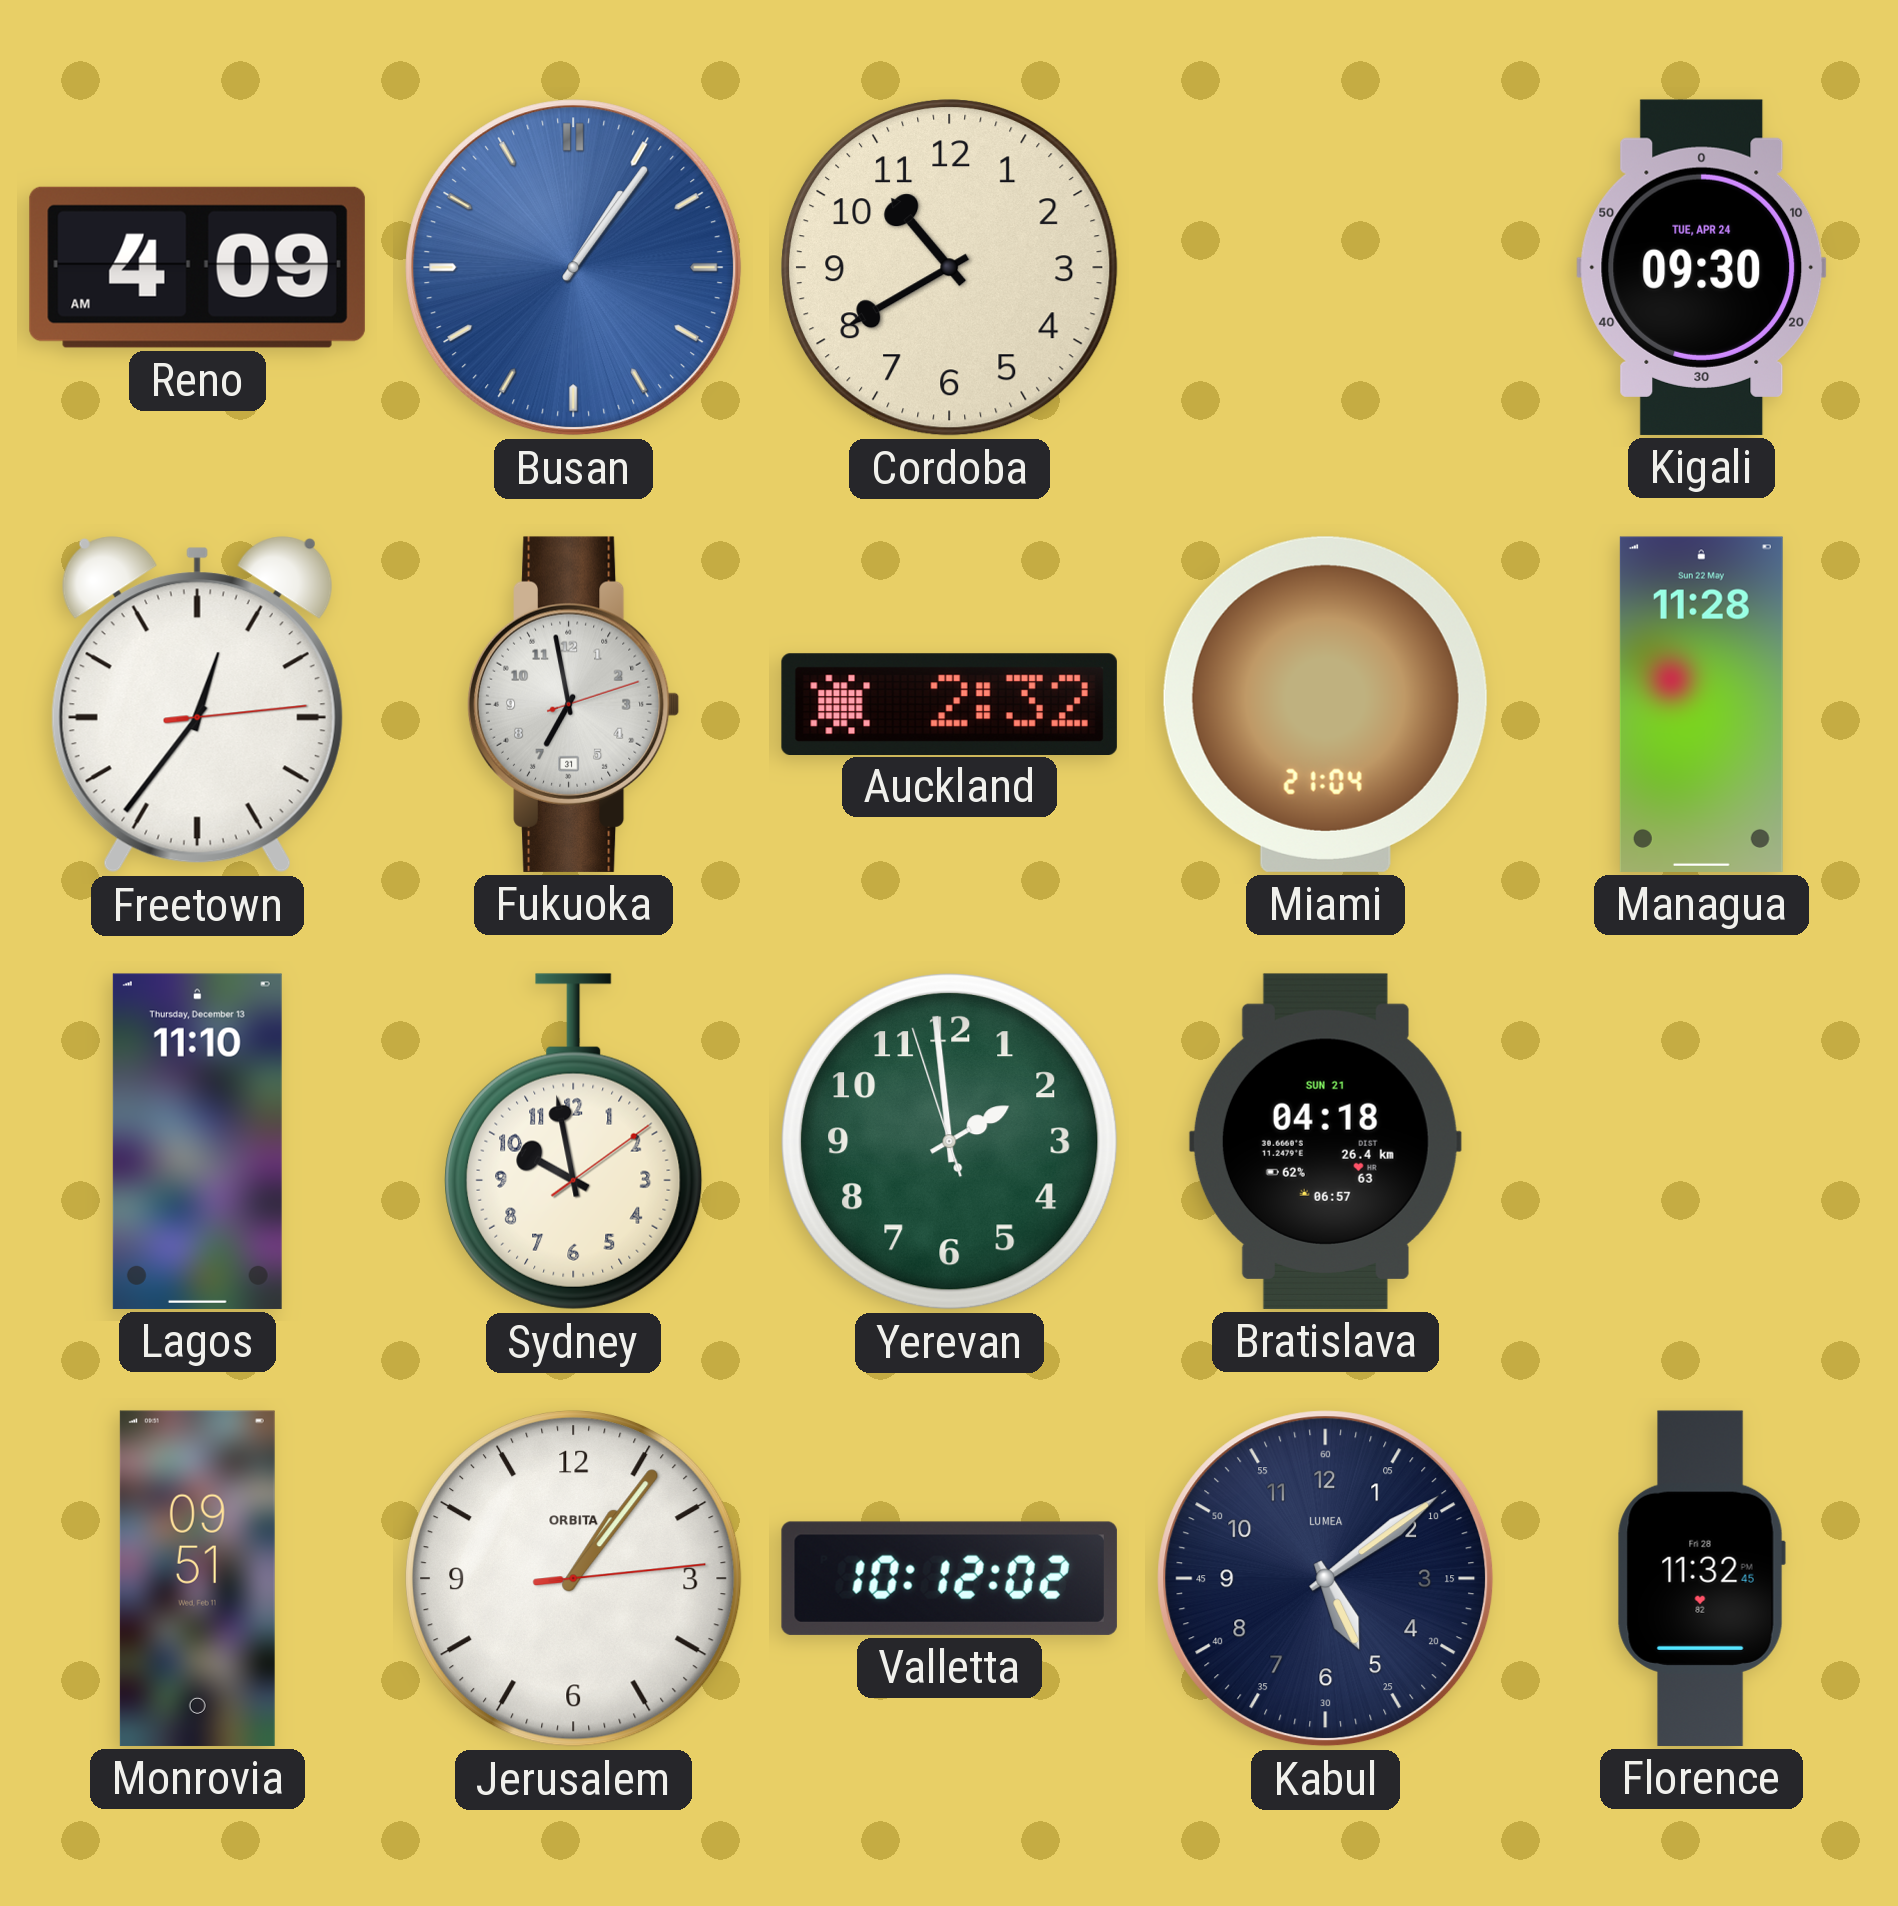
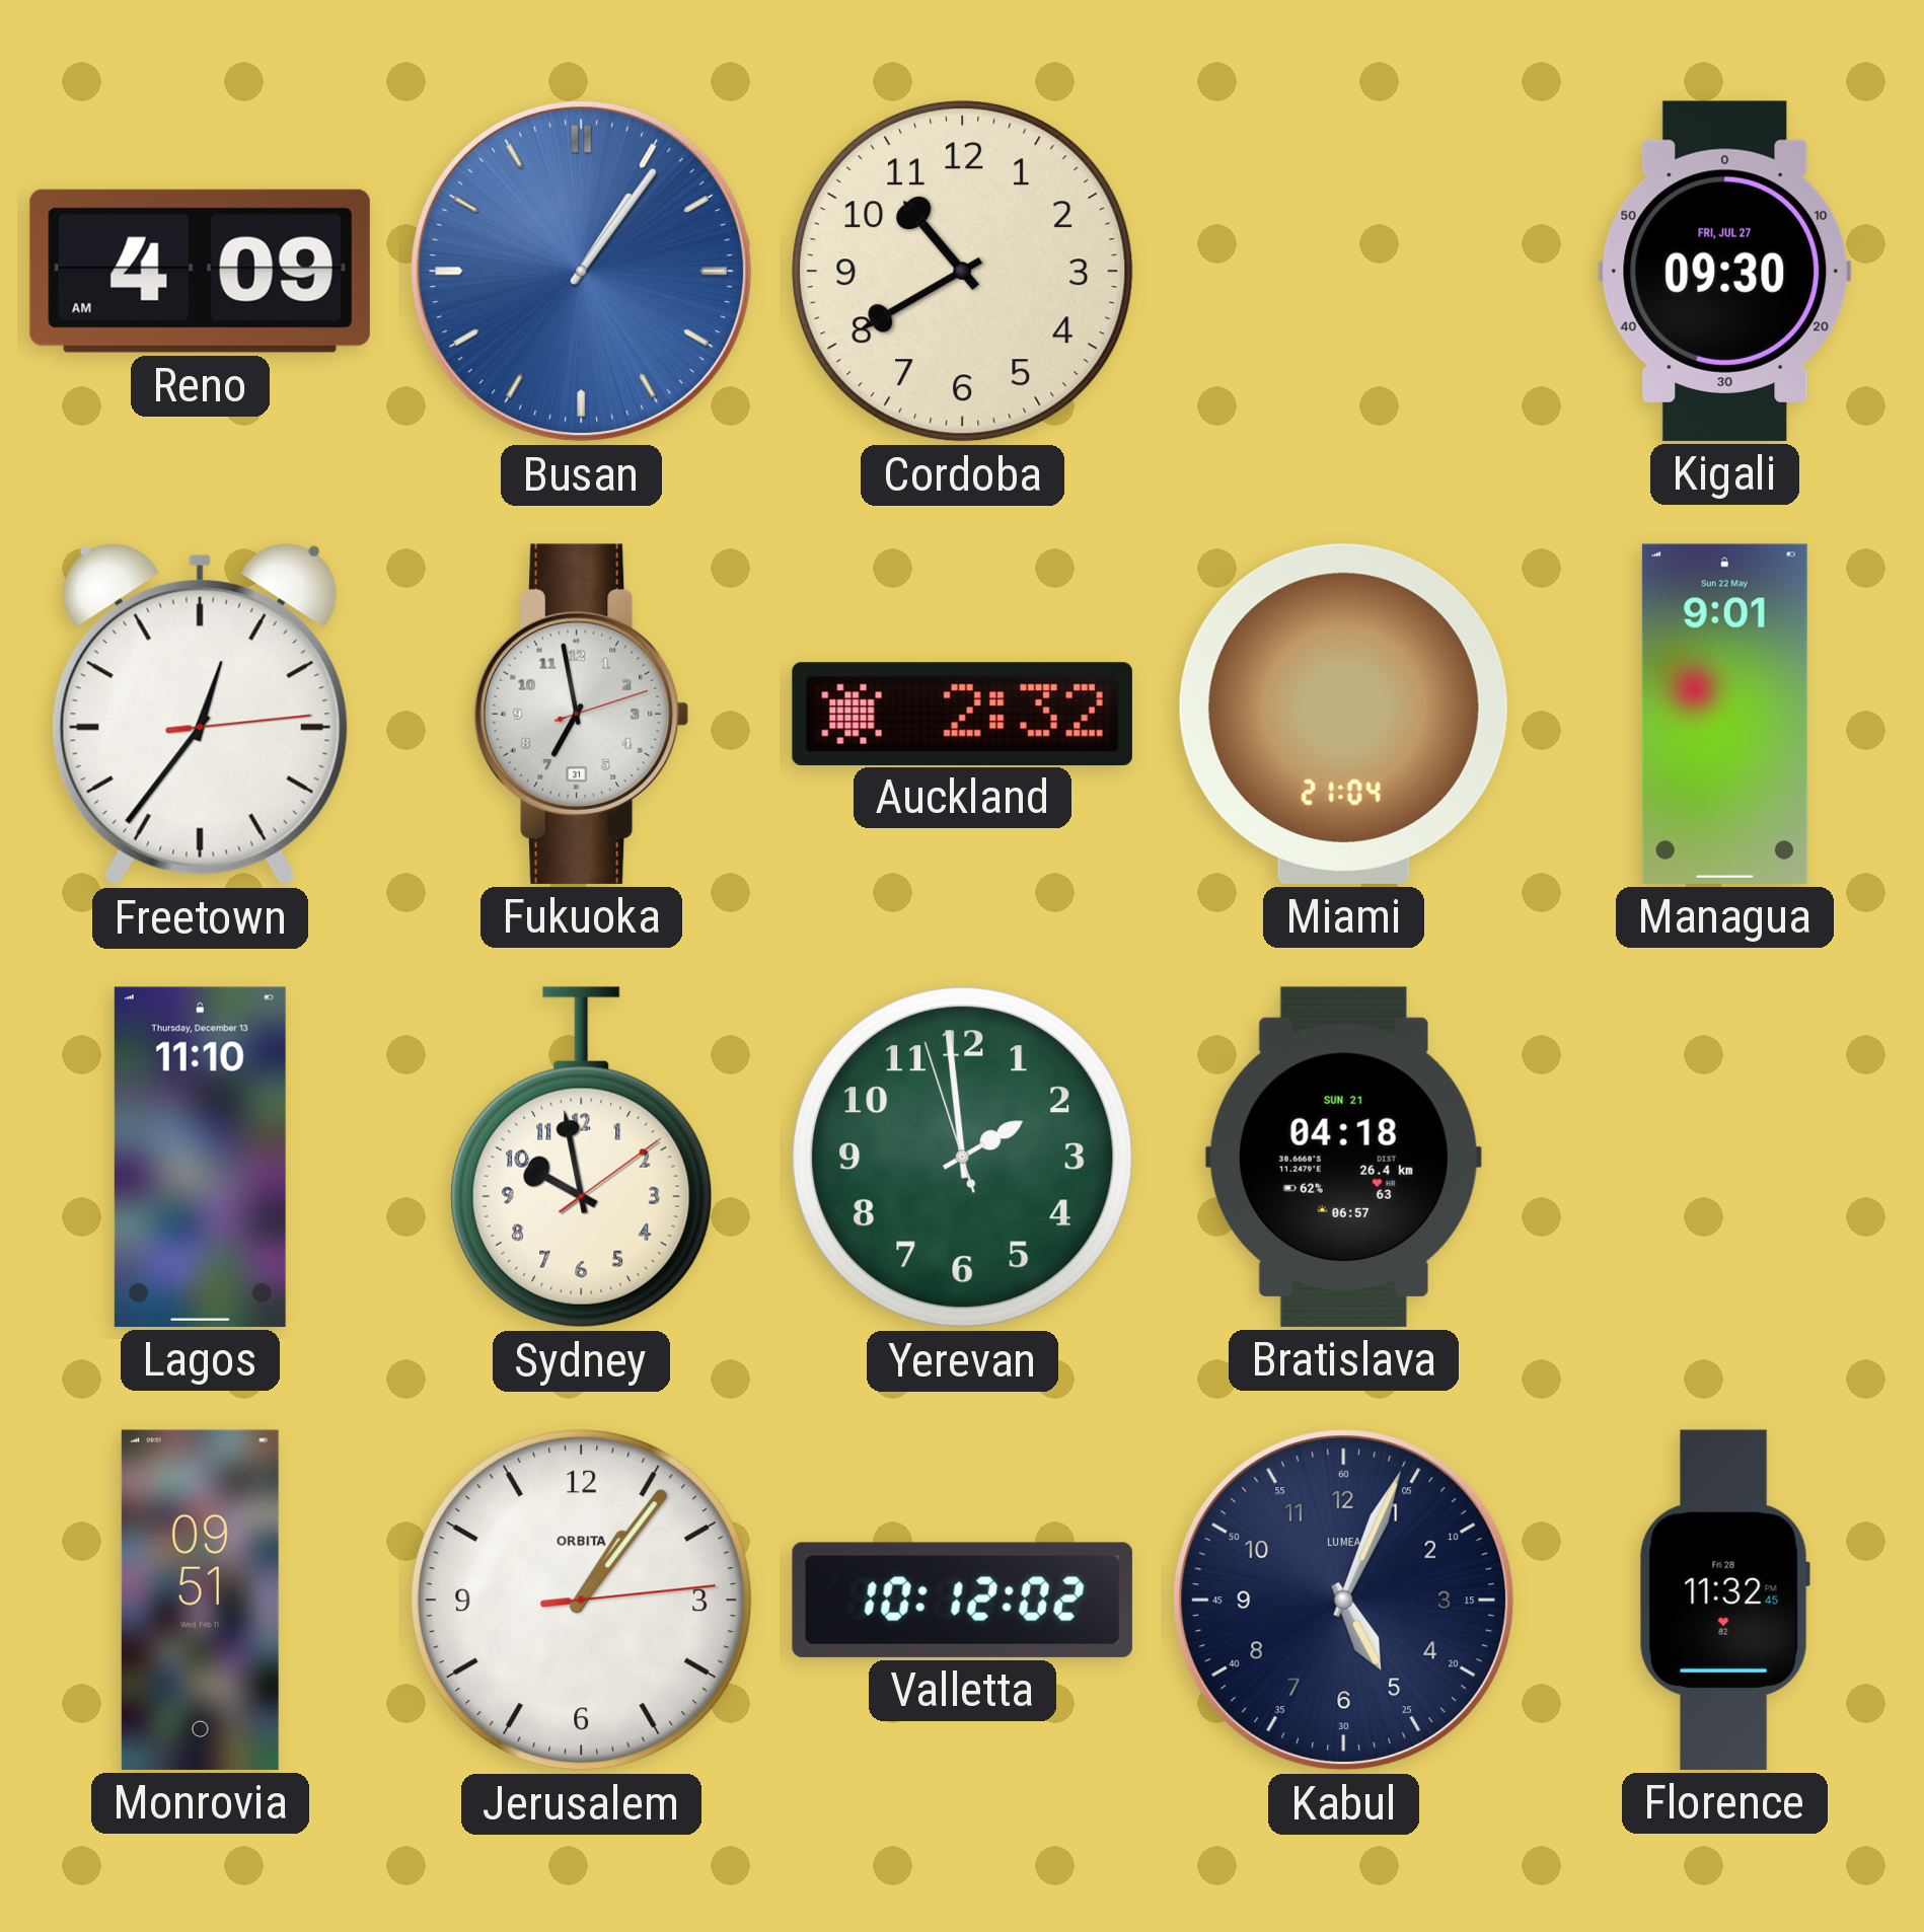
Kigali date: TUE, APR 24 -> FRI, JUL 27
Managua: 11:28 -> 9:01
Kabul: 5:09 -> 5:04
